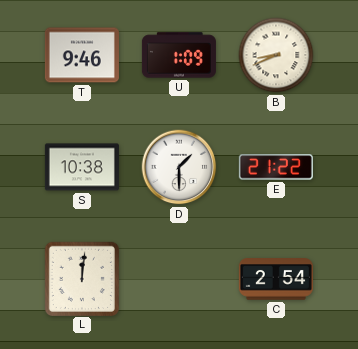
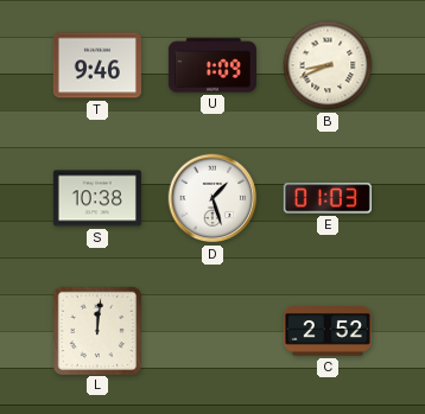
D: 1:30 -> 1:27
E: 21:22 -> 01:03
C: 2:54 -> 2:52
